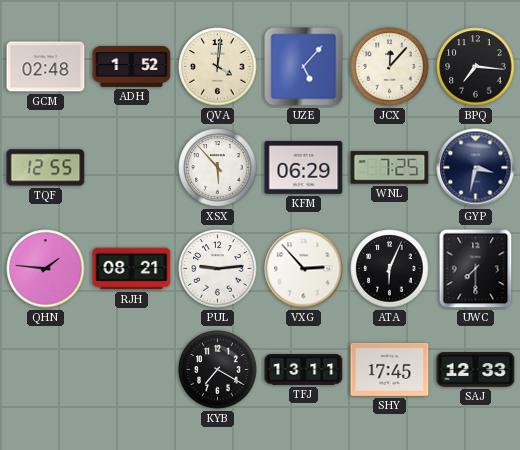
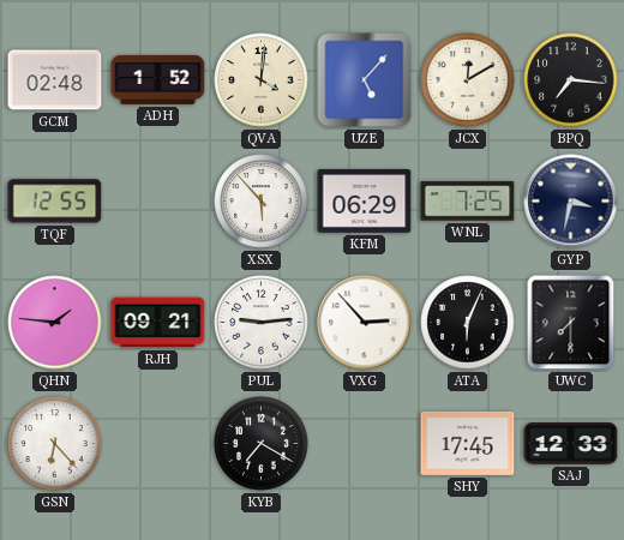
JCX: 12:07 -> 12:10
RJH: 08:21 -> 09:21
GSN: none -> 6:23
TFJ: 13:11 -> none
